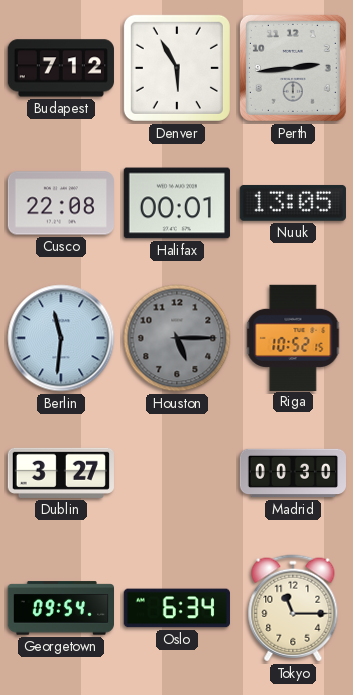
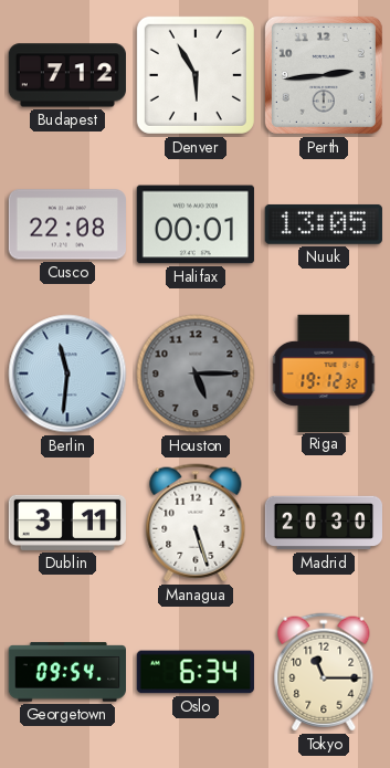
Riga: 10:52 -> 19:12
Dublin: 3:27 -> 3:11
Managua: none -> 5:27
Madrid: 00:30 -> 20:30
